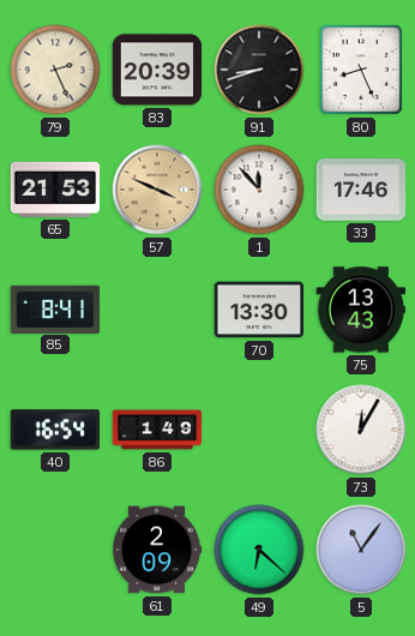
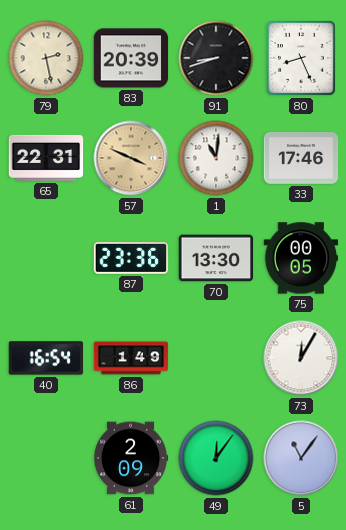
79: 2:26 -> 2:28
65: 21:53 -> 22:31
1: 11:53 -> 11:01
85: 8:41 -> none
87: none -> 23:36
75: 13:43 -> 00:05
49: 6:22 -> 12:06
